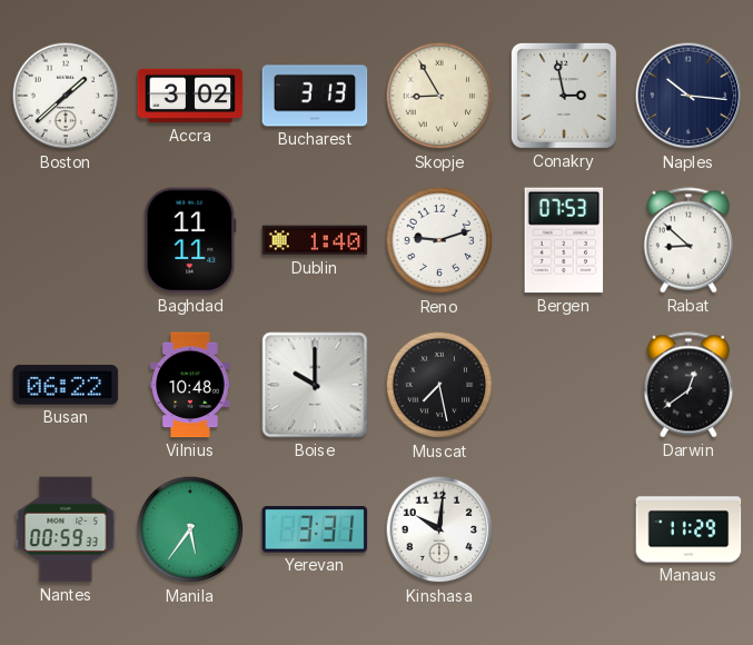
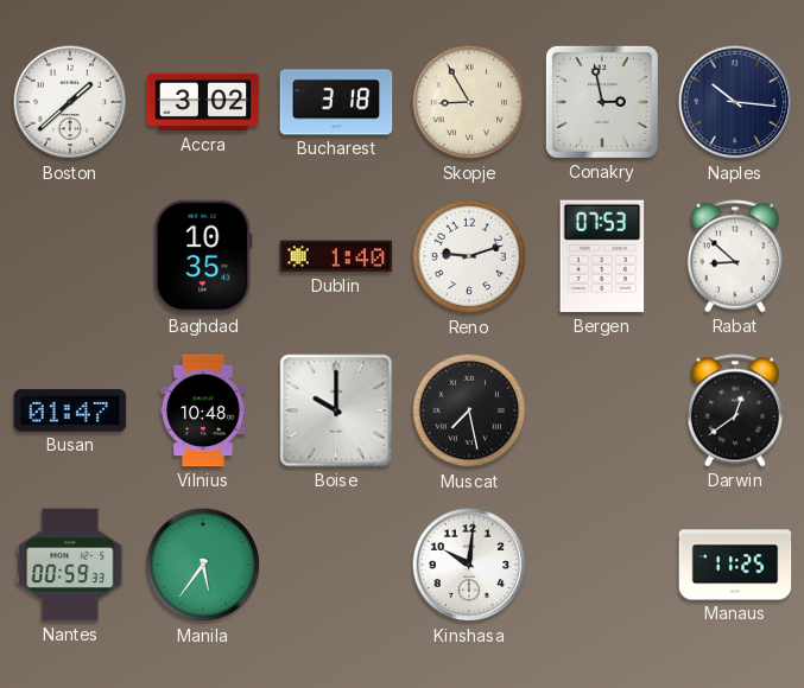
Bucharest: 3:13 -> 3:18
Baghdad: 11:11 -> 10:35
Busan: 06:22 -> 01:47
Yerevan: 3:31 -> none
Manaus: 11:29 -> 11:25
